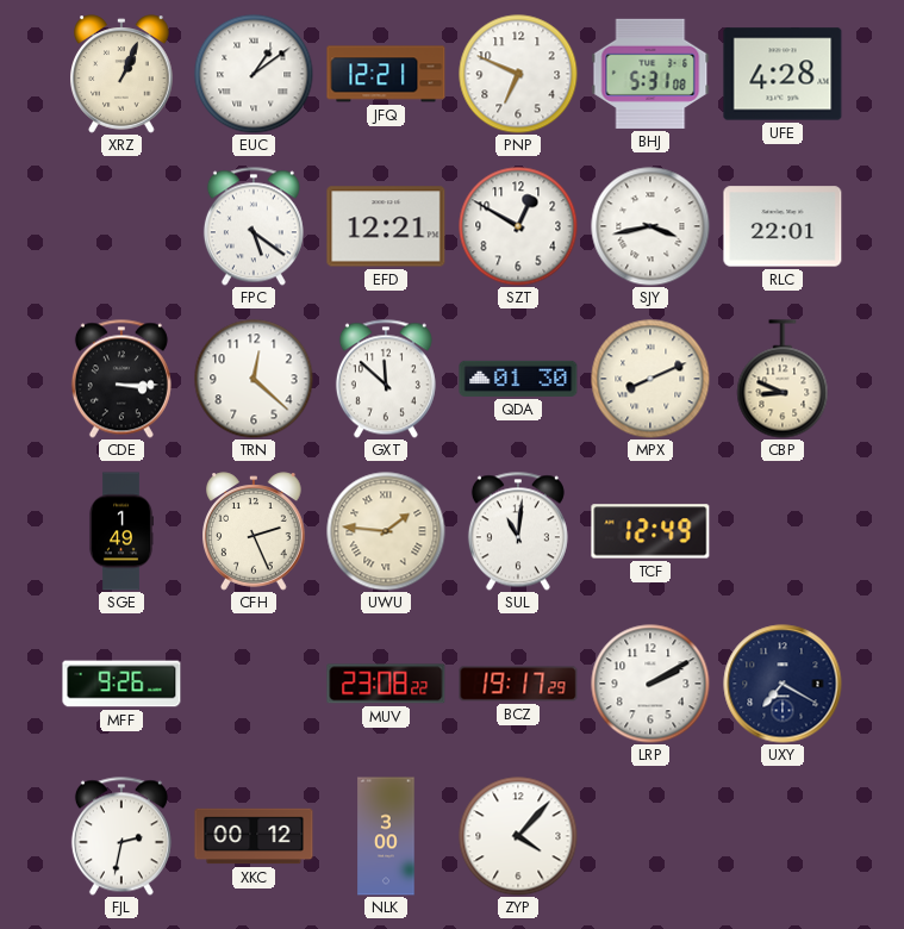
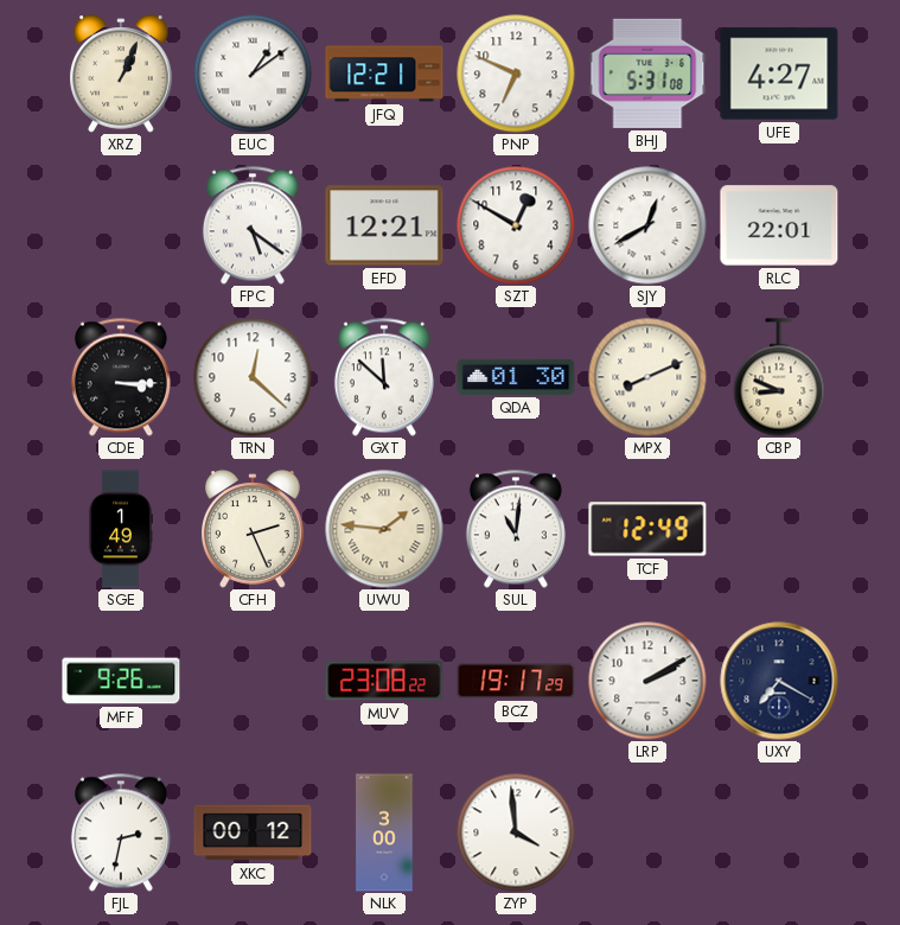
UFE: 4:28 -> 4:27
SJY: 3:43 -> 12:40
ZYP: 4:07 -> 3:59
